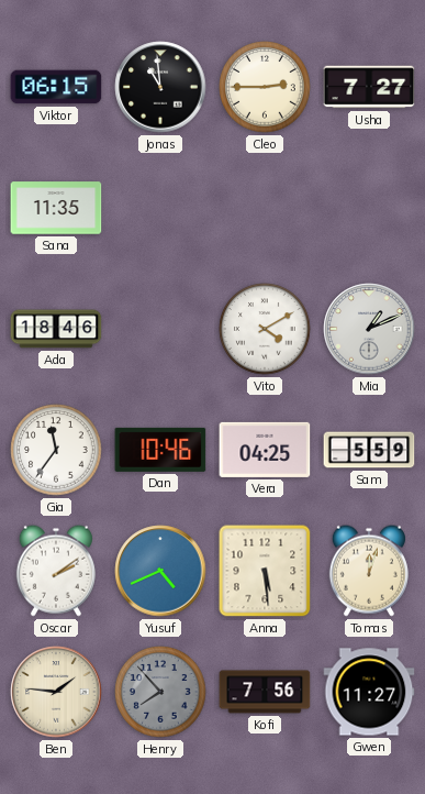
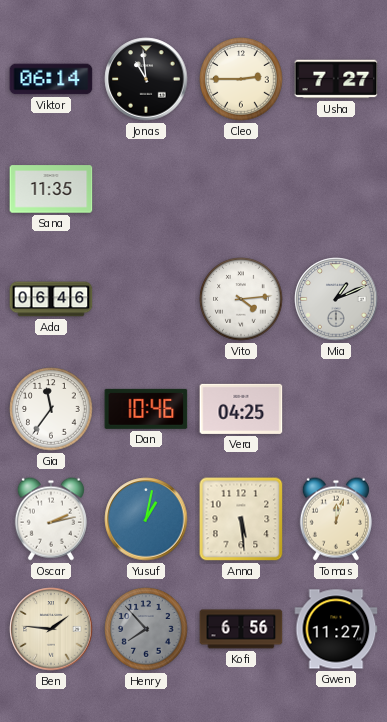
Viktor: 06:15 -> 06:14
Ada: 18:46 -> 06:46
Vito: 4:10 -> 4:14
Sam: 5:59 -> none
Oscar: 2:09 -> 2:13
Yusuf: 4:41 -> 1:02
Kofi: 7:56 -> 6:56
